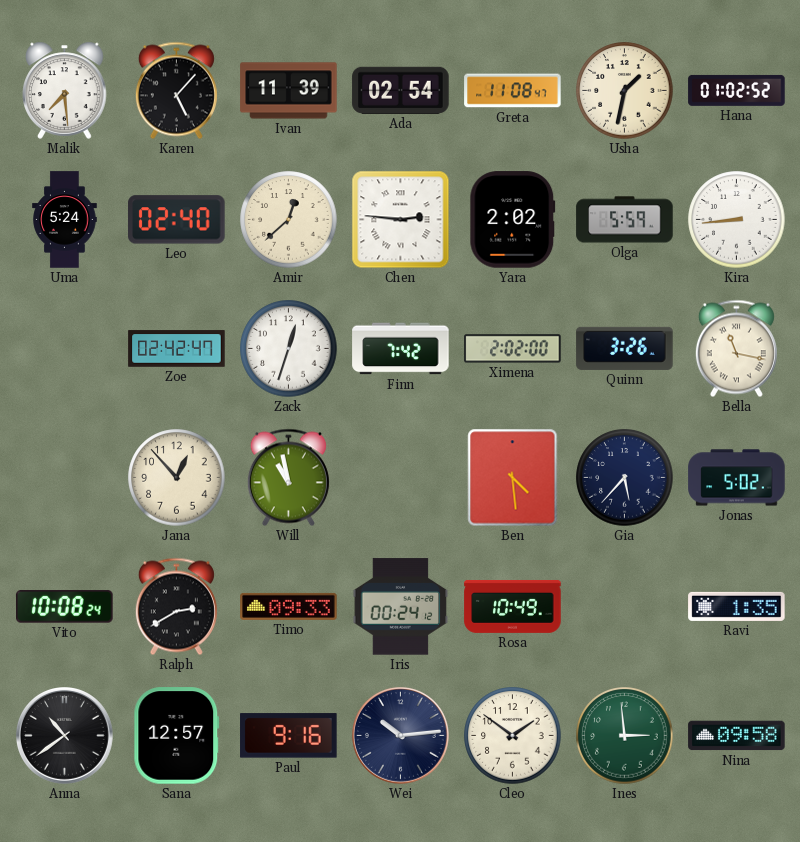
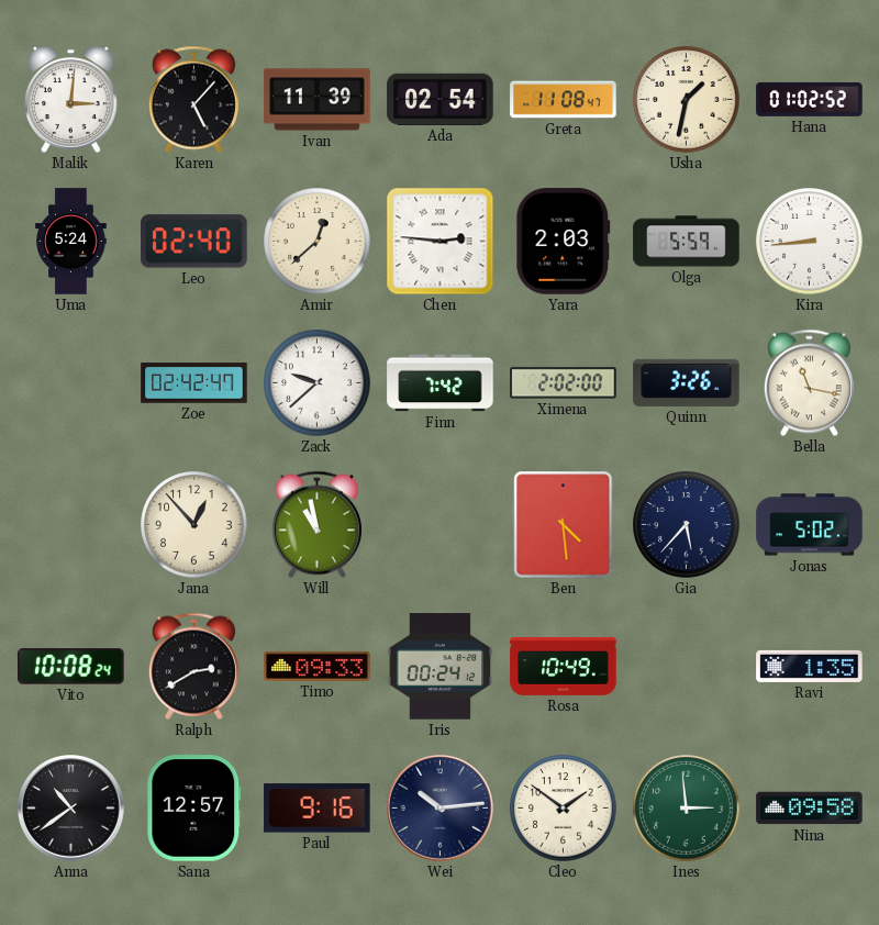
Malik: 7:29 -> 3:01
Yara: 2:02 -> 2:03
Zack: 12:33 -> 9:38
